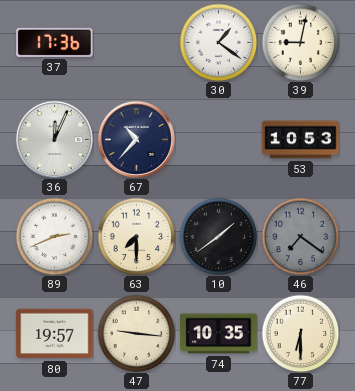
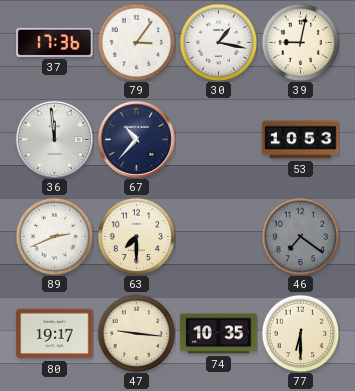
79: none -> 3:06
30: 1:21 -> 1:17
36: 12:04 -> 11:59
10: 1:39 -> none
80: 19:57 -> 19:17
